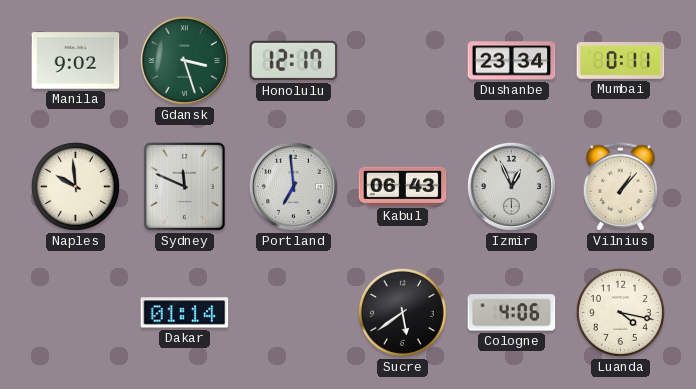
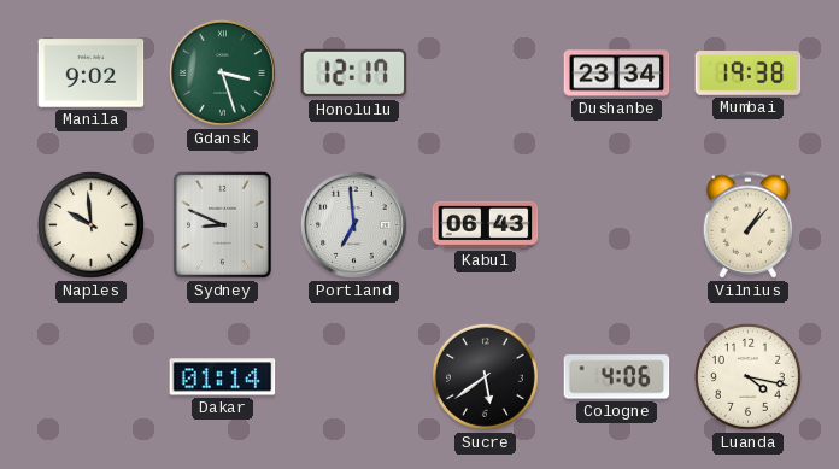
Mumbai: 0:11 -> 19:38
Sydney: 11:49 -> 8:49
Izmir: 12:56 -> none
